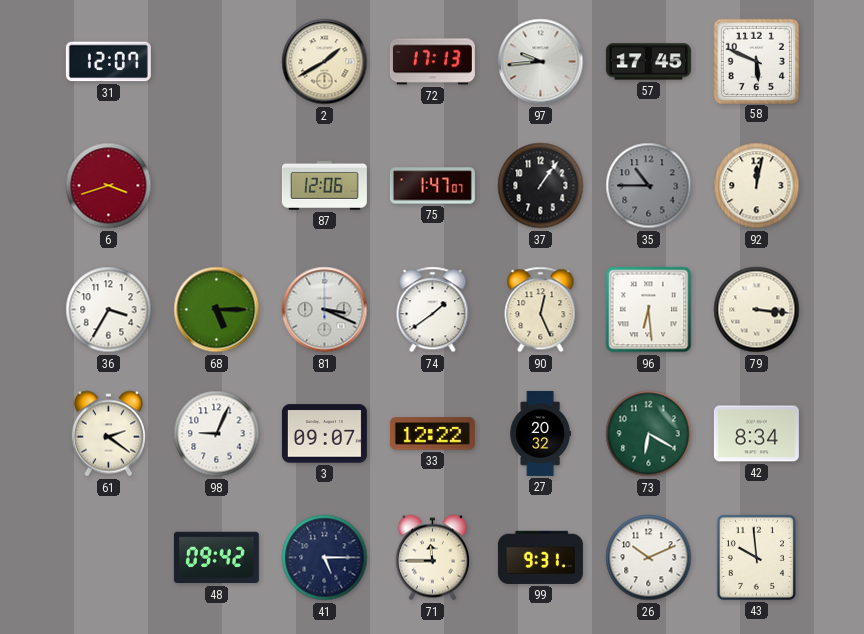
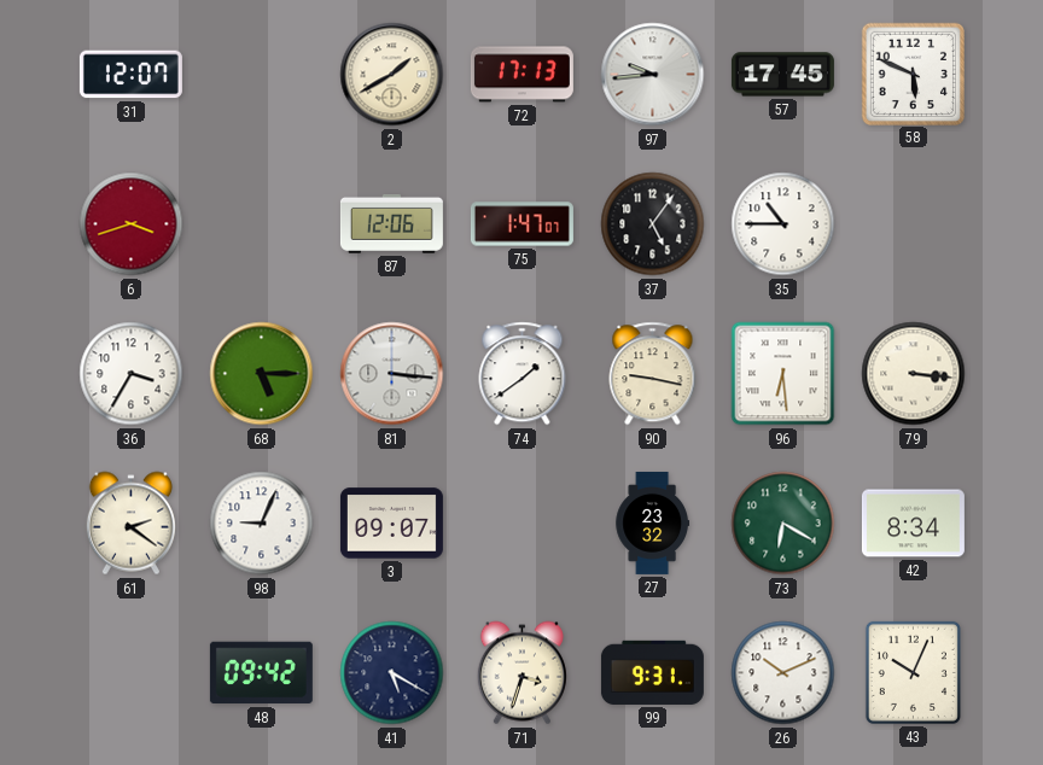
37: 1:06 -> 5:06
35 dial: grey -> white
92: 12:02 -> none
81: 3:19 -> 3:16
90: 12:26 -> 9:17
33: 12:22 -> none
27: 20:32 -> 23:32
41: 5:15 -> 5:20
71: 11:45 -> 3:33
43: 9:59 -> 10:04
